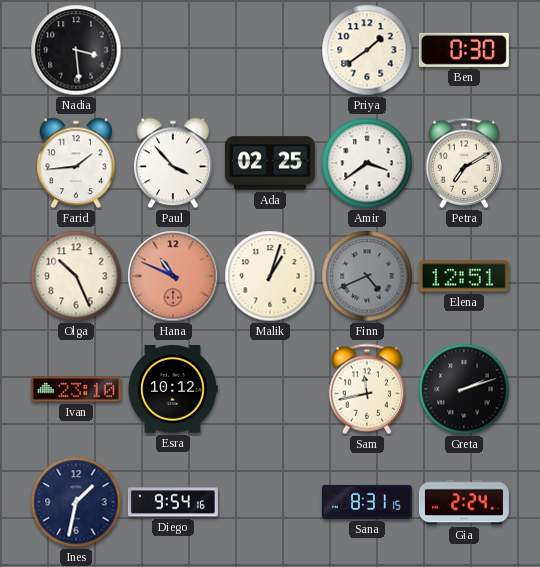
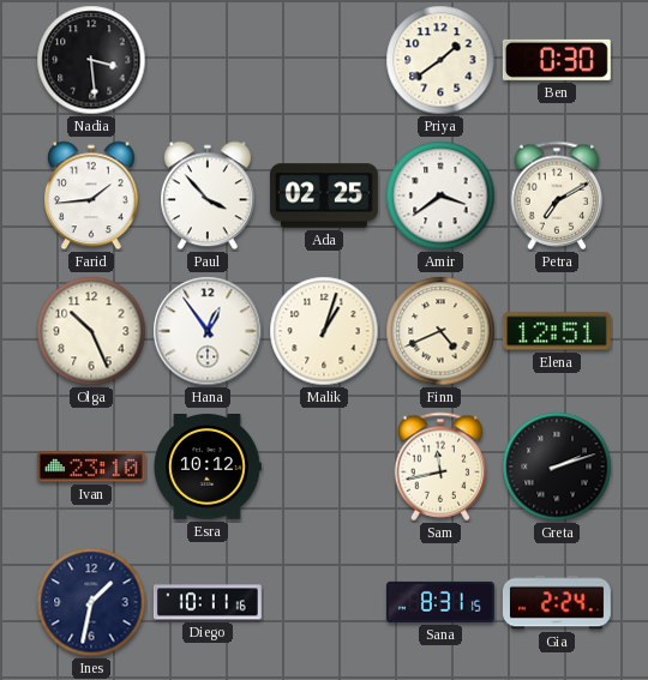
Hana: 10:49 -> 12:54
Hana dial: salmon -> white
Finn dial: grey -> cream
Diego: 9:54 -> 10:11
